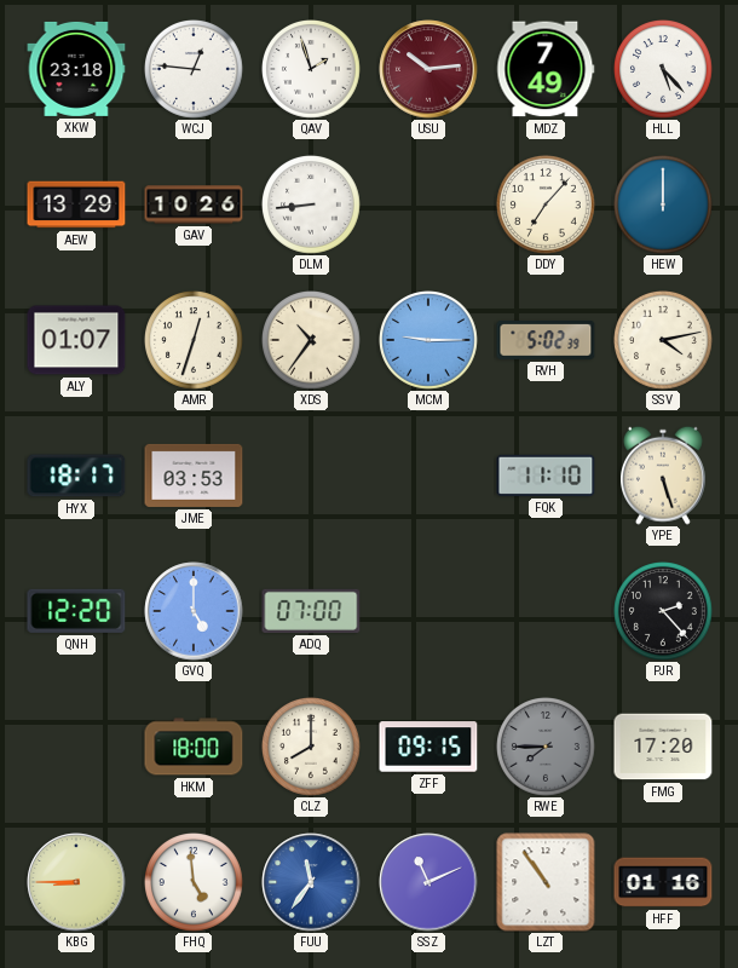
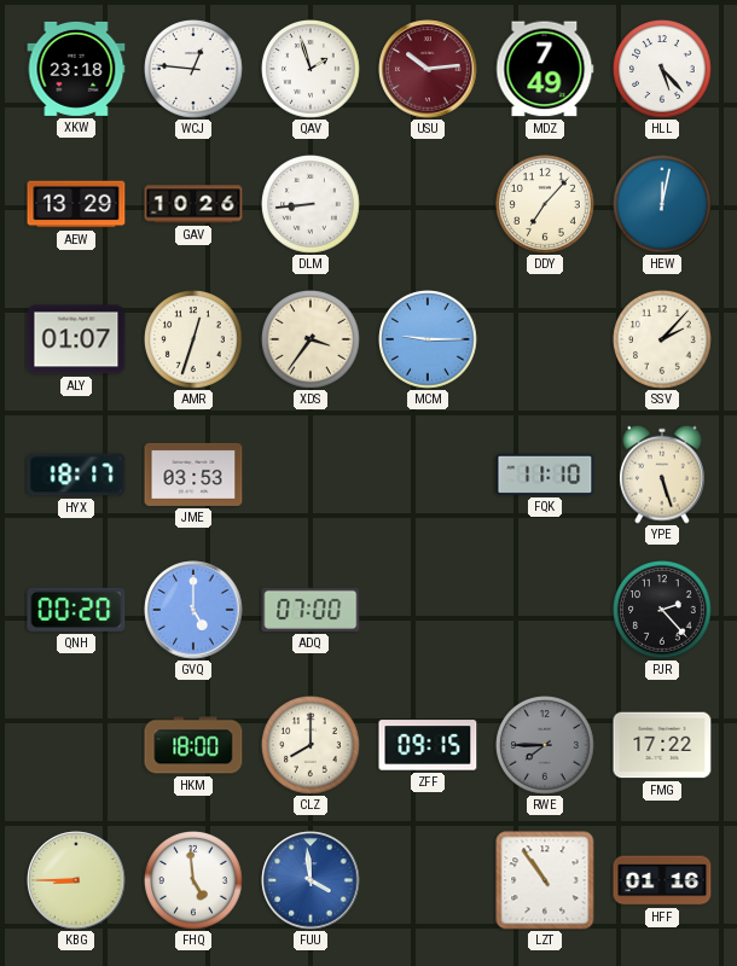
HEW: 12:00 -> 12:02
XDS: 10:36 -> 3:36
RVH: 5:02 -> none
SSV: 4:13 -> 2:07
QNH: 12:20 -> 00:20
FMG: 17:20 -> 17:22
FUU: 11:36 -> 3:59
SSZ: 11:11 -> none
